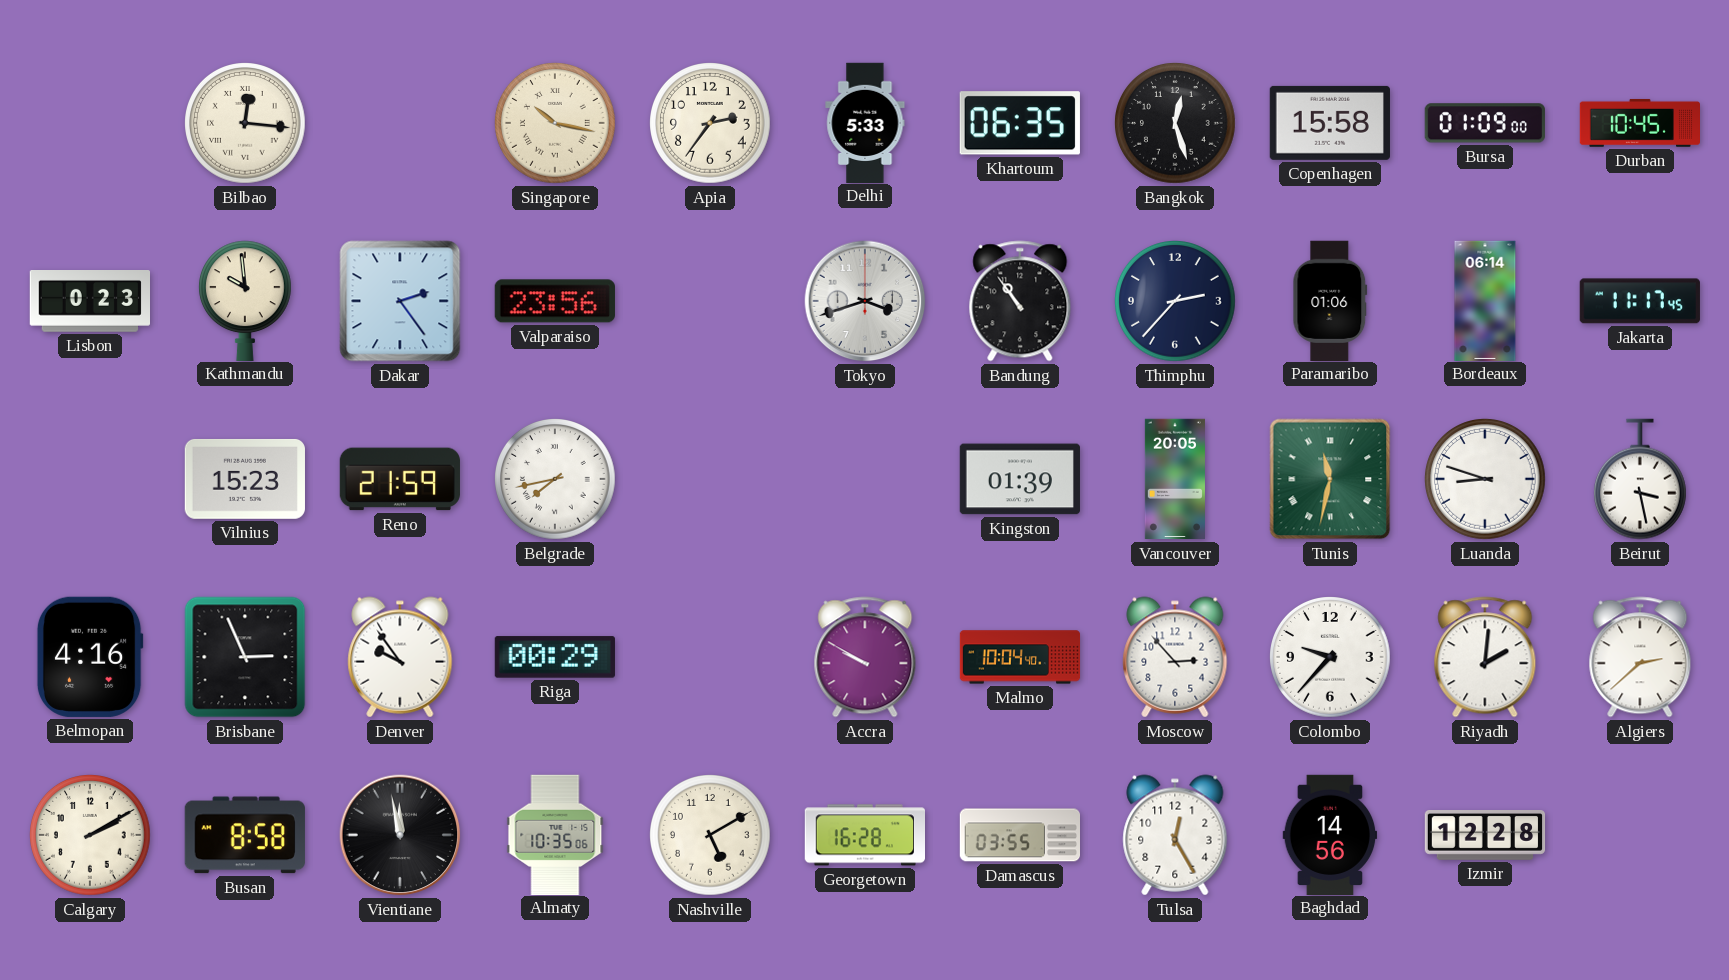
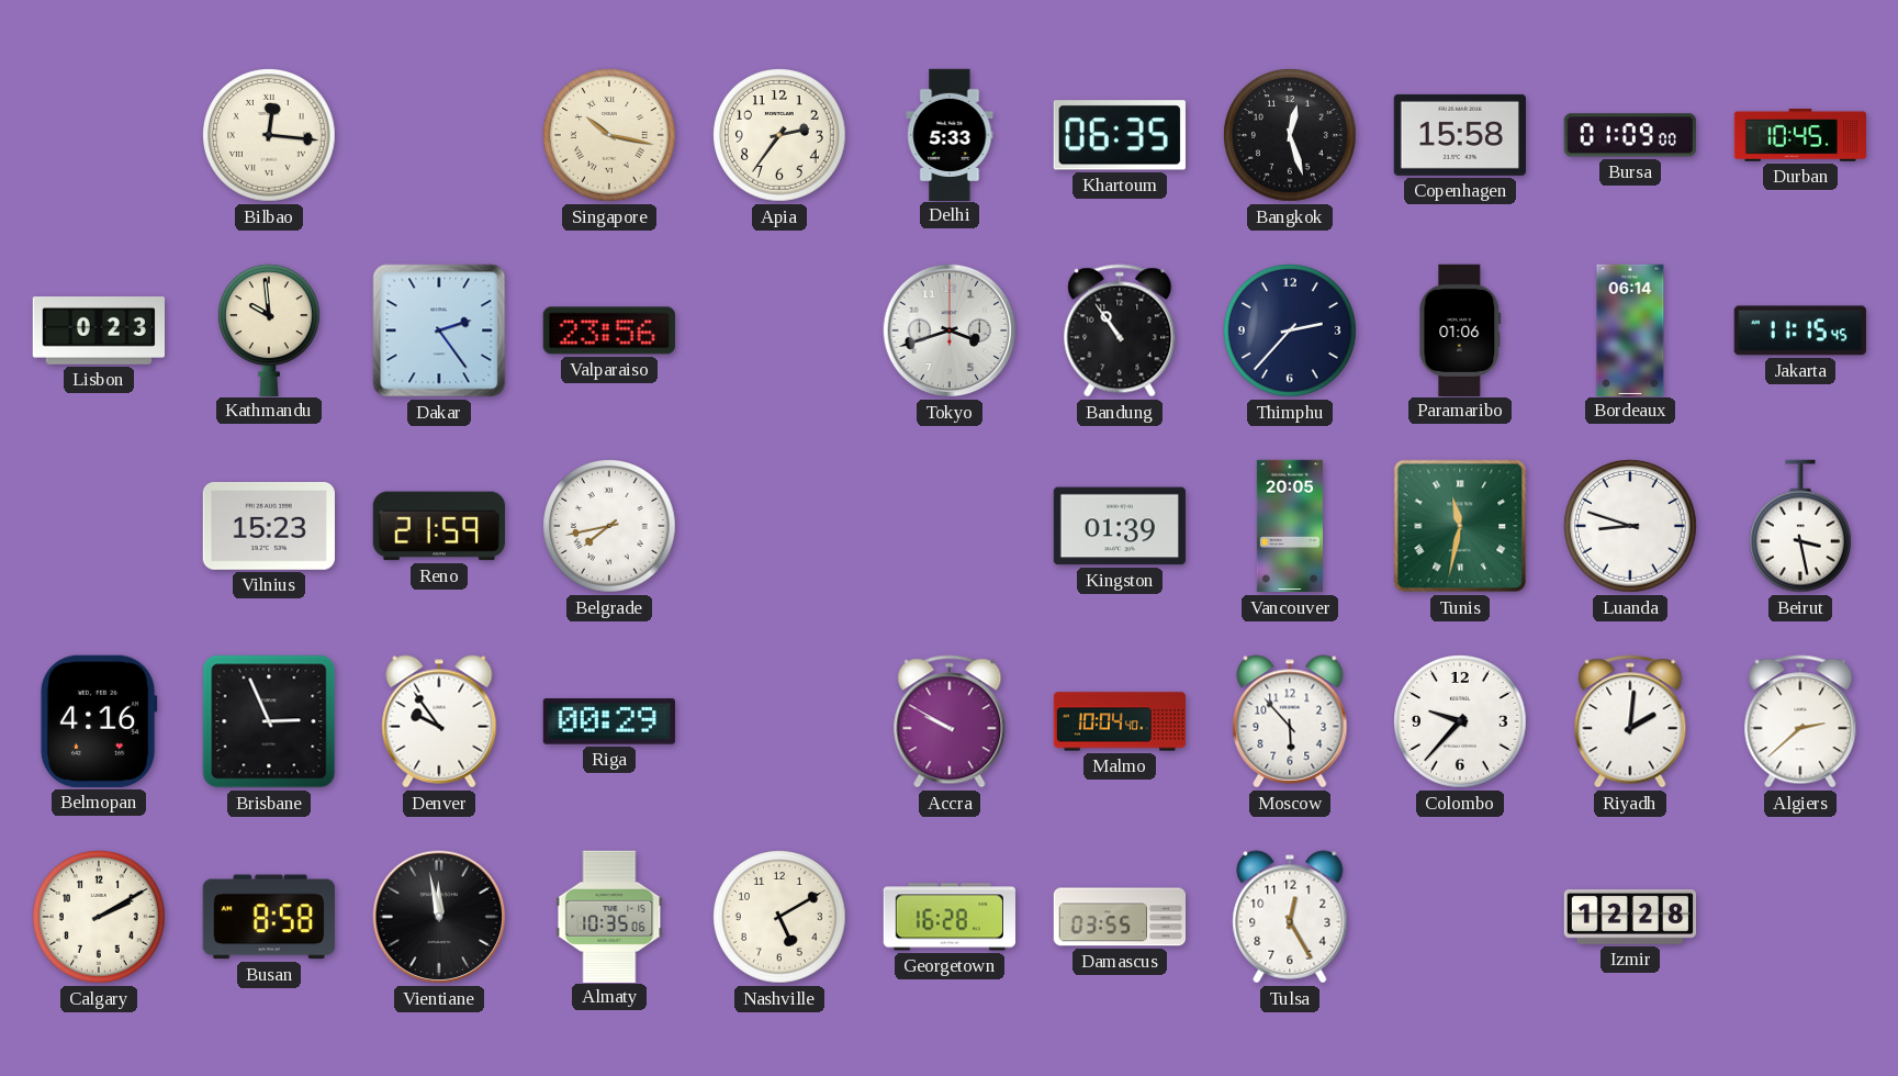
Jakarta: 11:17 -> 11:15
Moscow: 2:53 -> 5:53
Baghdad: 14:56 -> none
